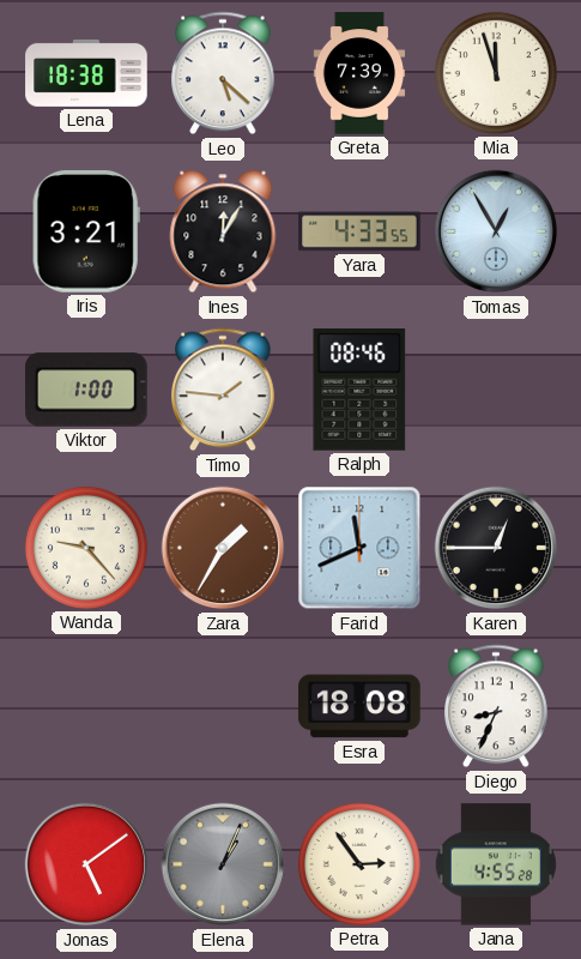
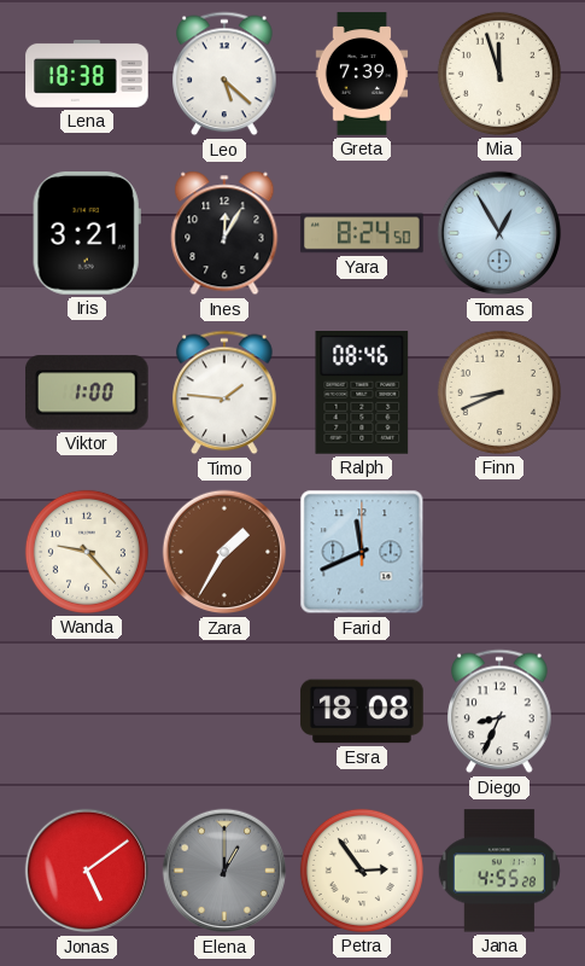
Yara: 4:33 -> 8:24
Finn: none -> 8:41
Karen: 12:45 -> none
Elena: 1:04 -> 1:00
